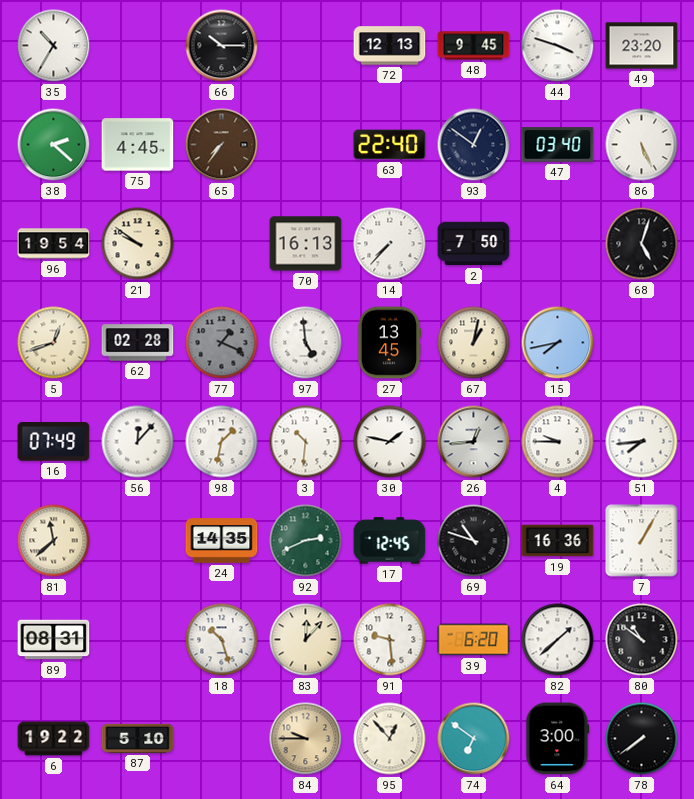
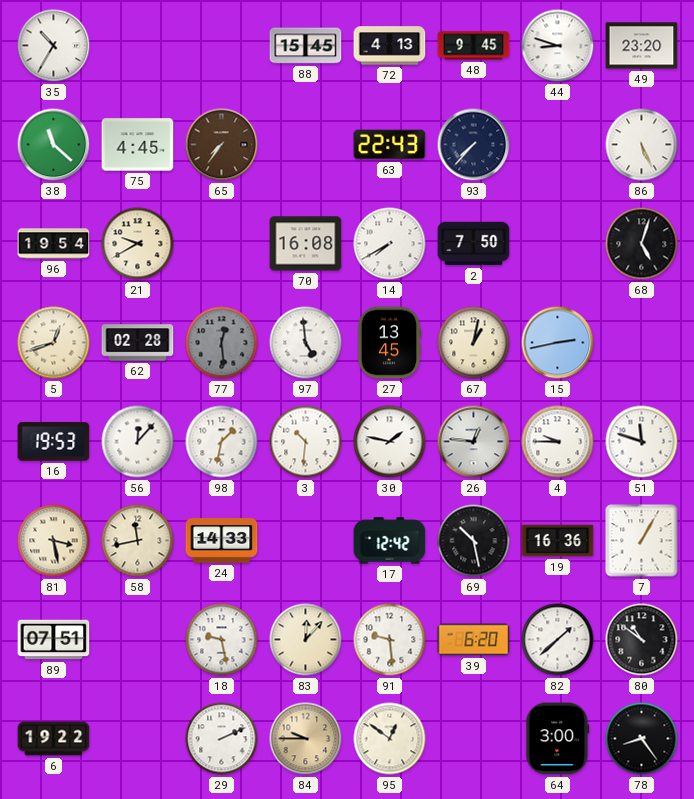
66: 10:15 -> none
88: none -> 15:45
72: 12:13 -> 4:13
44: 3:48 -> 8:48
38: 2:22 -> 11:22
63: 22:40 -> 22:43
93: 12:51 -> 7:37
47: 03:40 -> none
21: 9:51 -> 9:40
70: 16:13 -> 16:08
14: 7:37 -> 7:40
77: 1:19 -> 12:29
15: 7:43 -> 2:43
16: 07:49 -> 19:53
26: 12:44 -> 12:46
51: 7:44 -> 11:48
81: 11:38 -> 3:28
58: none -> 11:43
24: 14:35 -> 14:33
92: 2:41 -> none
17: 12:45 -> 12:42
69: 10:48 -> 10:28
89: 08:31 -> 07:51
18: 10:27 -> 9:28
87: 5:10 -> none
29: none -> 2:11
95: 12:53 -> 12:51
74: 6:51 -> none
78: 7:39 -> 8:24
